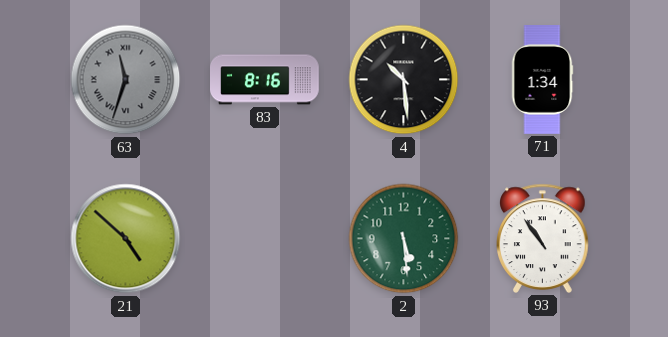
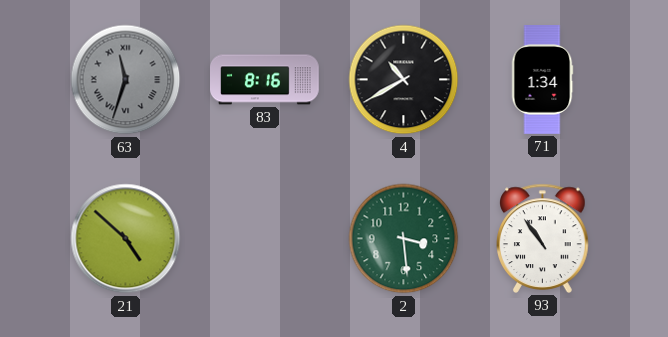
4: 10:29 -> 10:40
2: 5:29 -> 3:29
